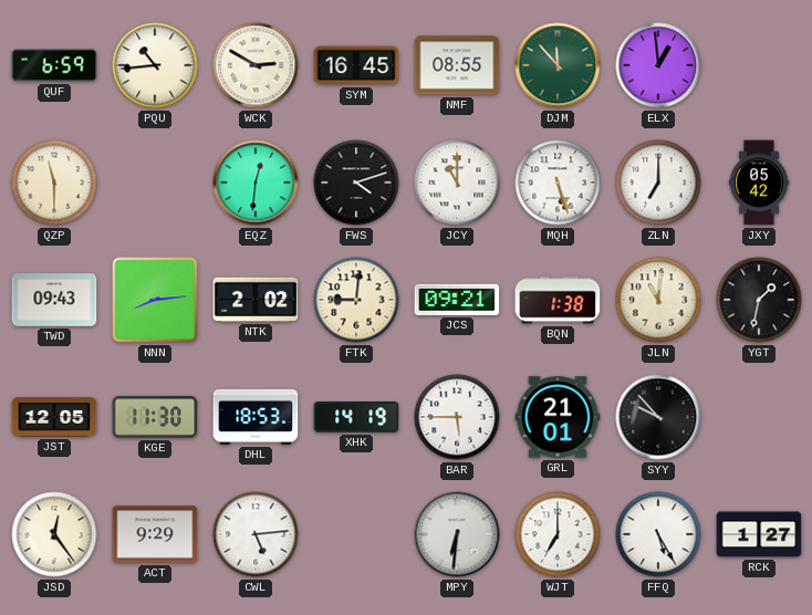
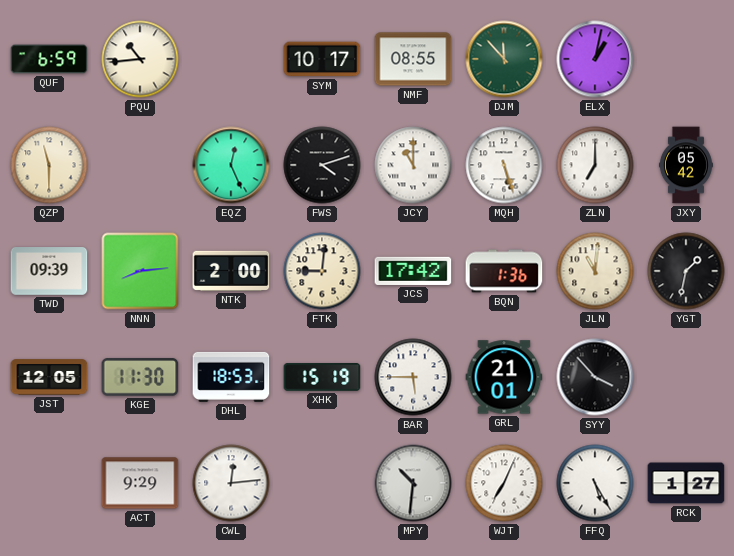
WCK: 2:50 -> none
SYM: 16:45 -> 10:17
ELX: 12:59 -> 1:02
EQZ: 12:31 -> 12:26
TWD: 09:43 -> 09:39
NTK: 2:02 -> 2:00
JCS: 09:21 -> 17:42
BQN: 1:38 -> 1:36
XHK: 14:19 -> 15:19
SYY: 9:53 -> 3:53
JSD: 12:24 -> none
CWL: 5:14 -> 12:14
MPY: 6:31 -> 10:31
WJT: 7:00 -> 7:04
